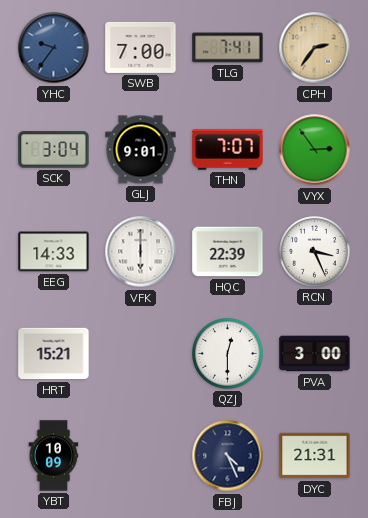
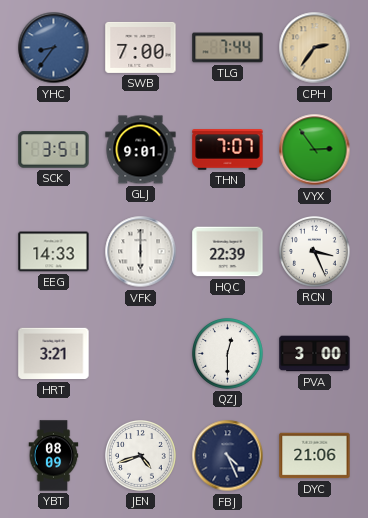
YHC: 9:36 -> 8:36
TLG: 7:41 -> 7:44
SCK: 3:04 -> 3:51
HRT: 15:21 -> 3:21
YBT: 10:09 -> 08:09
JEN: none -> 4:42
DYC: 21:31 -> 21:06
